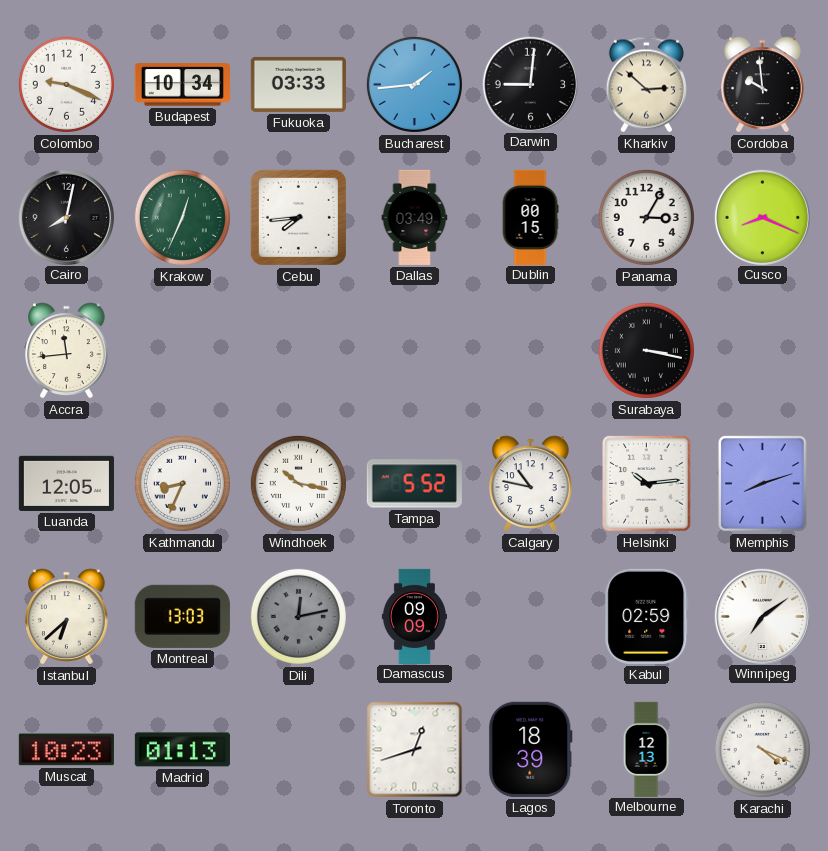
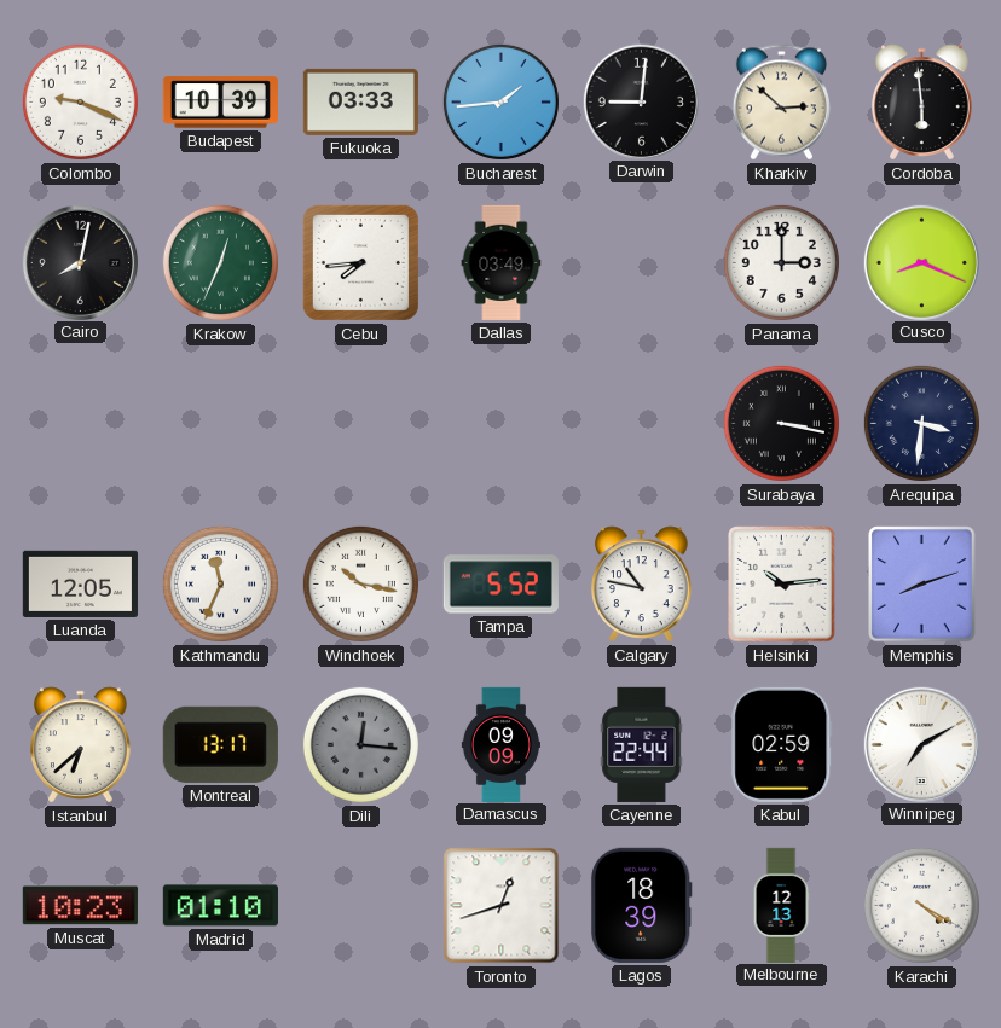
Budapest: 10:34 -> 10:39
Cordoba: 9:59 -> 5:59
Dublin: 00:15 -> none
Panama: 3:05 -> 3:00
Accra: 11:44 -> none
Arequipa: none -> 3:31
Kathmandu: 8:34 -> 11:34
Montreal: 13:03 -> 13:17
Dili: 12:13 -> 12:16
Cayenne: none -> 22:44
Winnipeg: 7:09 -> 7:10
Madrid: 01:13 -> 01:10
Karachi: 4:19 -> 4:20
